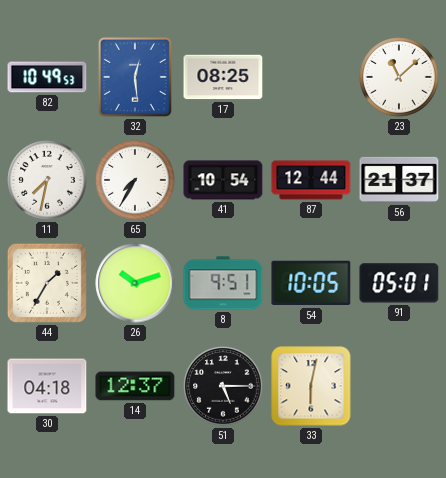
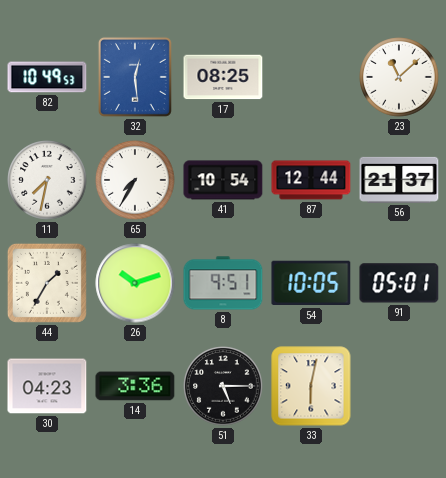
30: 04:18 -> 04:23
14: 12:37 -> 3:36
